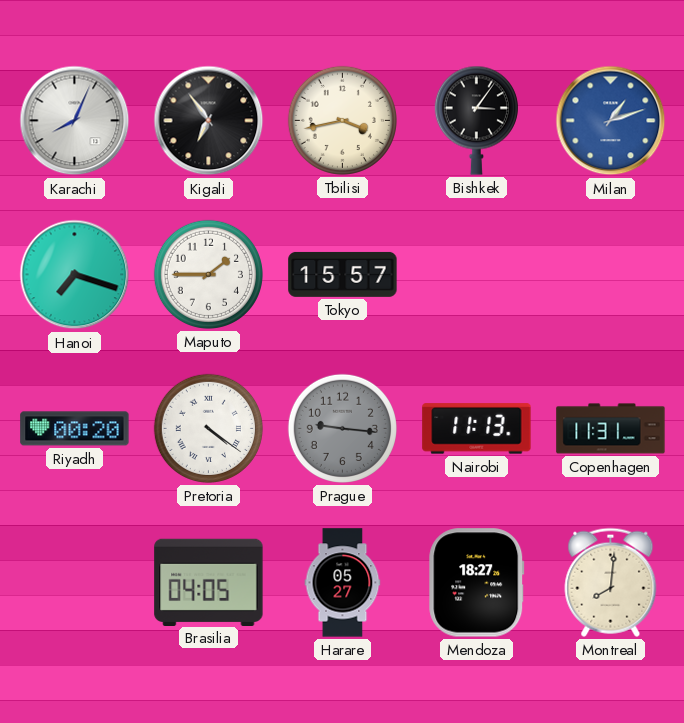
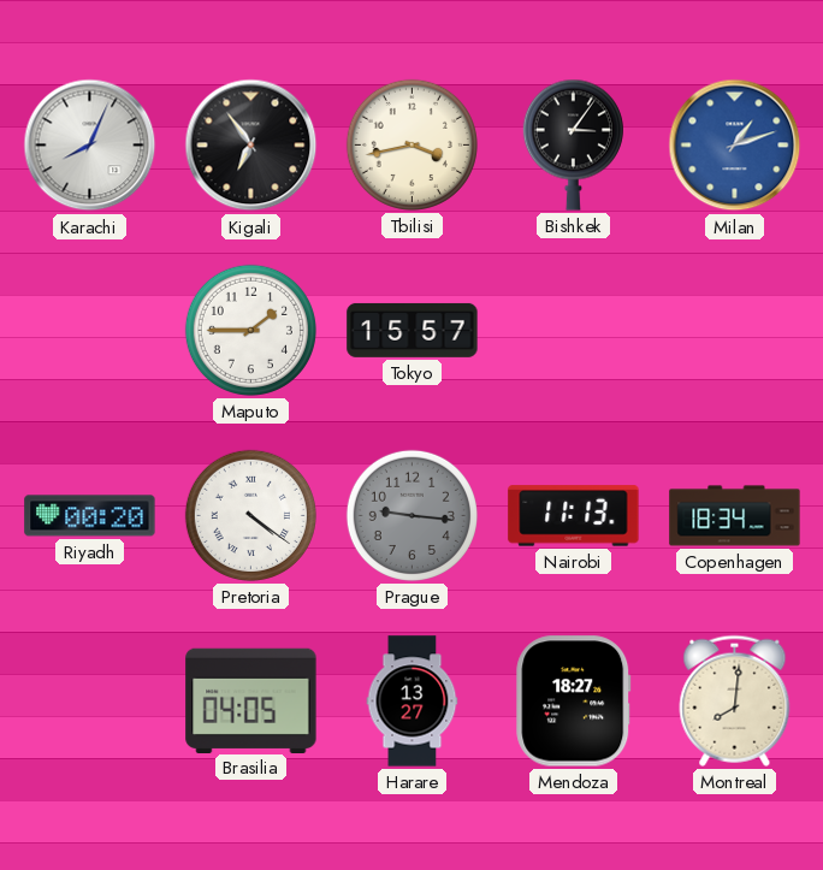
Hanoi: 7:18 -> none
Copenhagen: 11:31 -> 18:34
Harare: 05:27 -> 13:27
